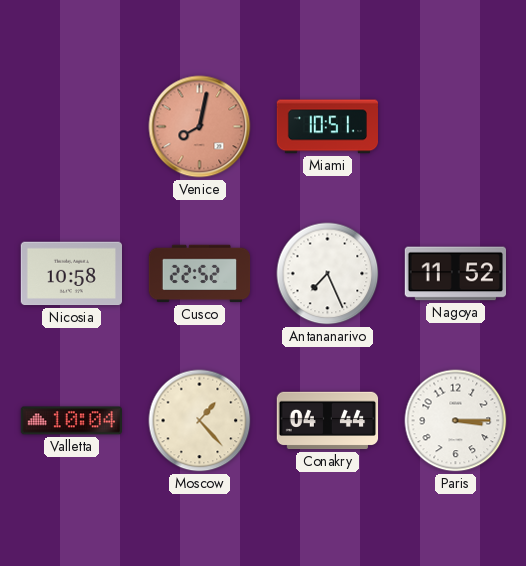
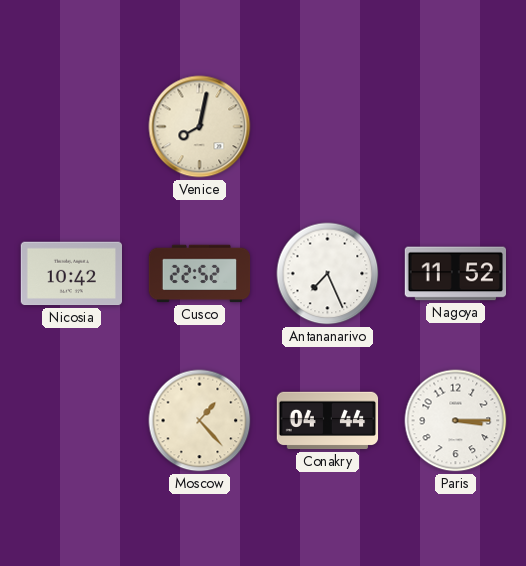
Venice dial: salmon -> cream
Miami: 10:51 -> none
Nicosia: 10:58 -> 10:42
Valletta: 10:04 -> none
